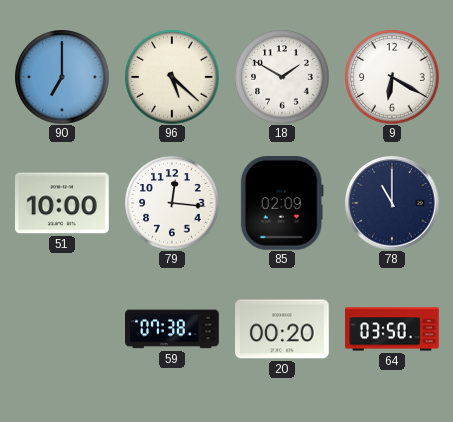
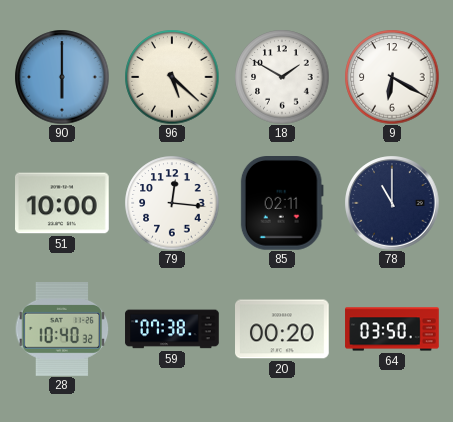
90: 7:00 -> 6:00
85: 02:09 -> 02:11
28: none -> 10:40
